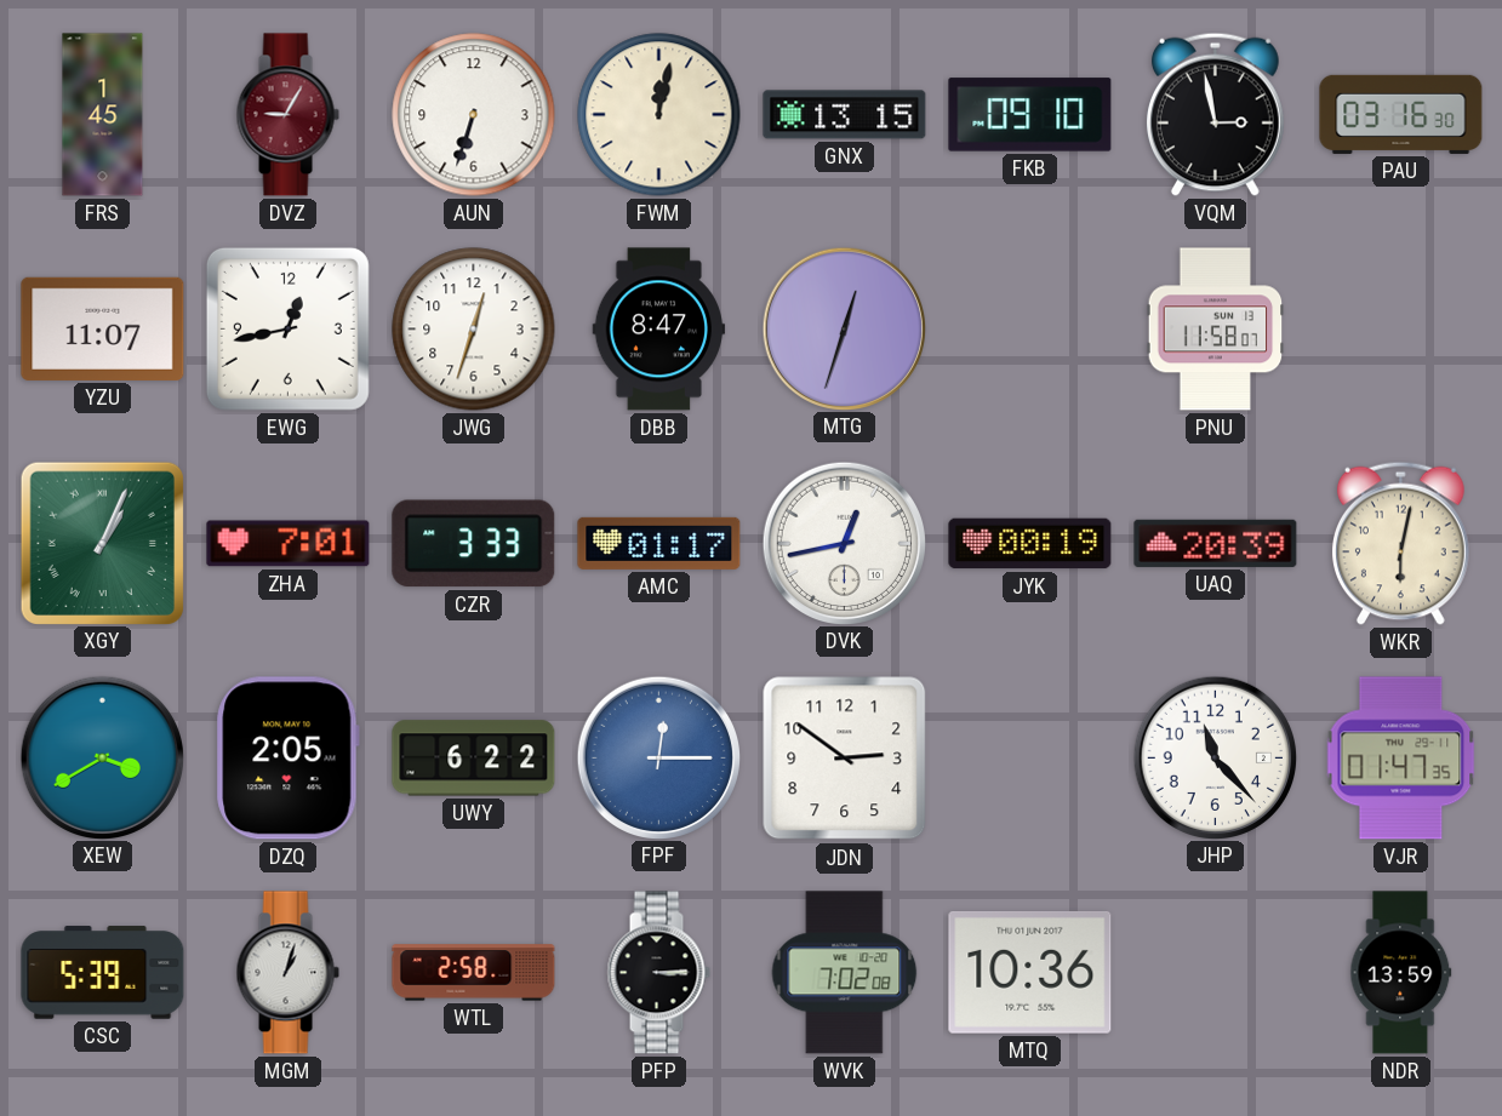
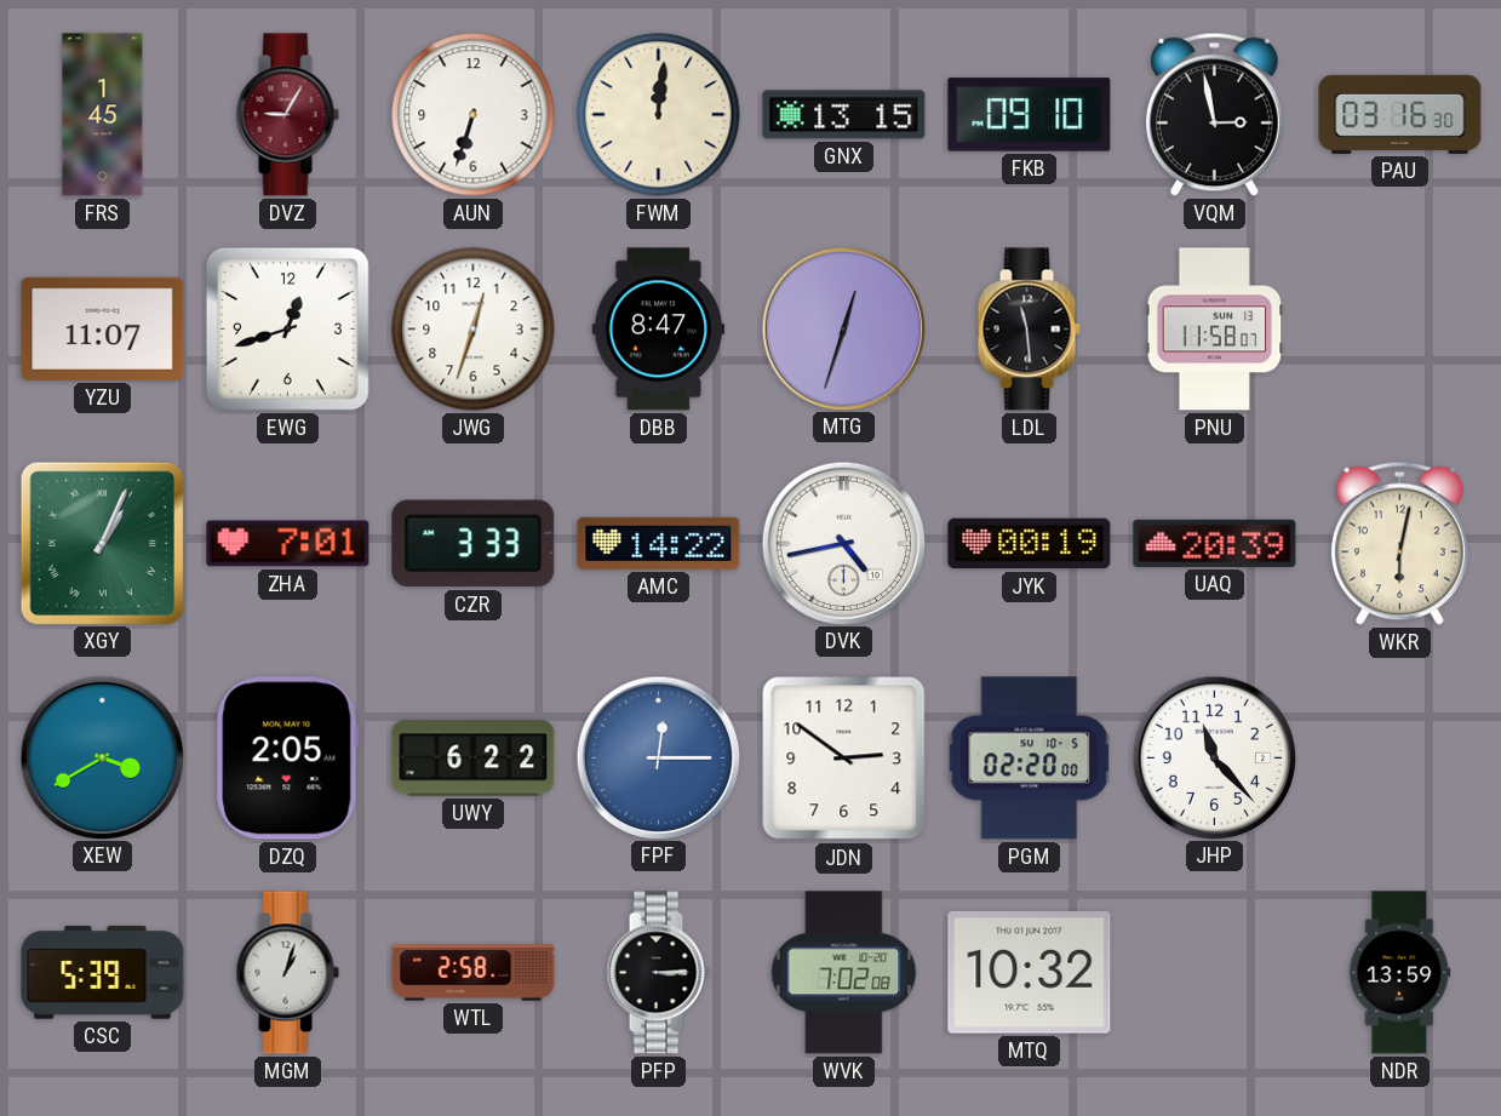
FWM: 12:02 -> 12:01
EWG: 12:43 -> 12:42
LDL: none -> 11:29
AMC: 01:17 -> 14:22
DVK: 12:43 -> 4:43
PGM: none -> 02:20
VJR: 01:47 -> none
MTQ: 10:36 -> 10:32
